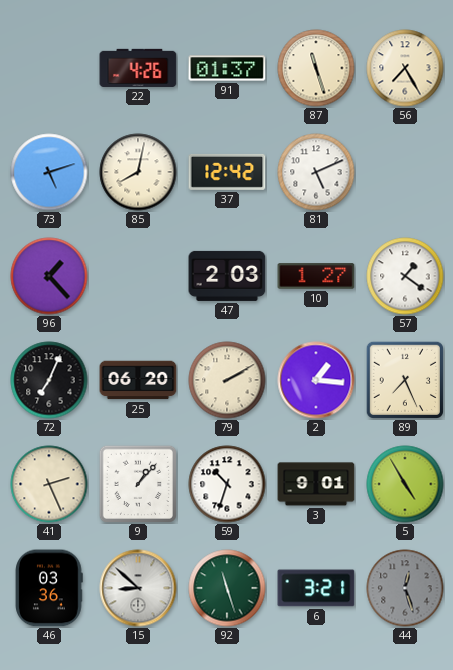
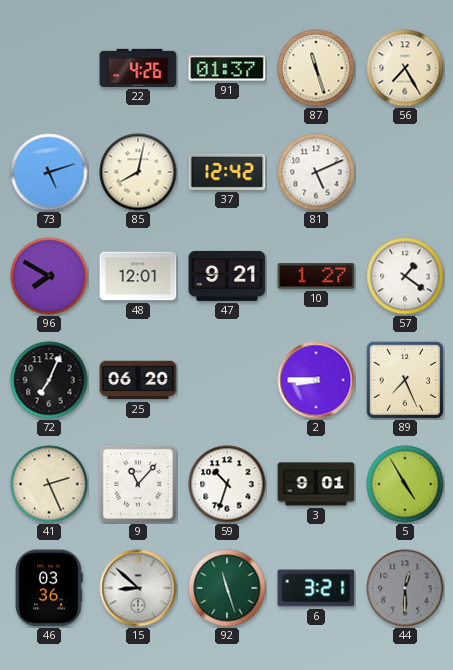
96: 1:23 -> 7:50
48: none -> 12:01
47: 2:03 -> 9:21
79: 2:10 -> none
2: 1:16 -> 8:45
9: 1:07 -> 11:07
44: 12:27 -> 12:30
